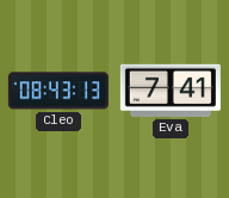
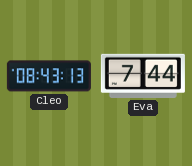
Eva: 7:41 -> 7:44
